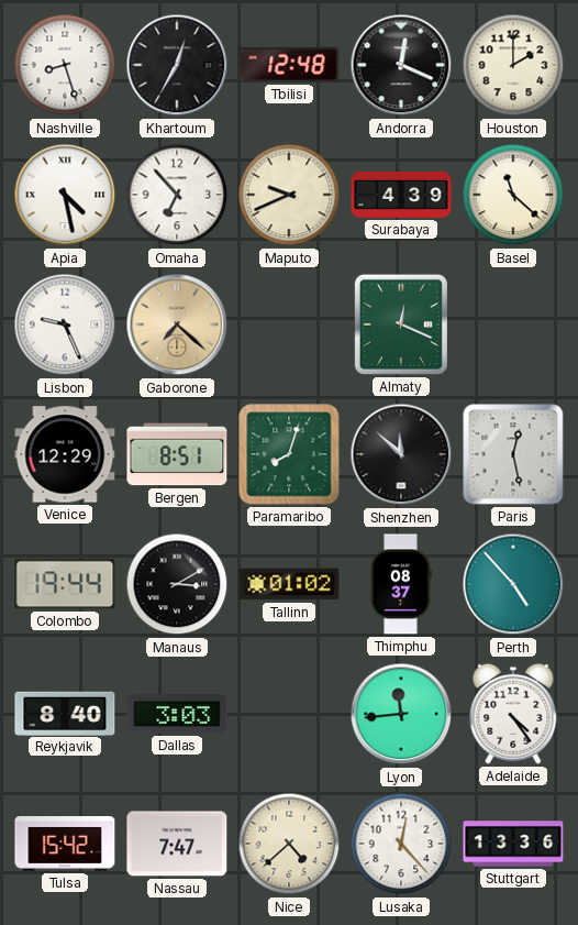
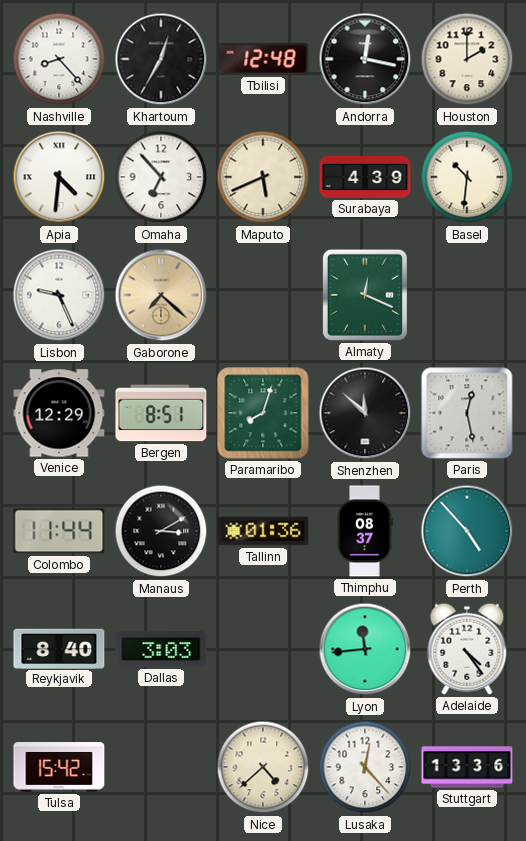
Nashville: 8:27 -> 8:23
Andorra: 12:19 -> 12:17
Apia: 4:28 -> 4:31
Maputo: 9:41 -> 5:41
Basel: 11:22 -> 10:31
Colombo: 19:44 -> 11:44
Tallinn: 01:02 -> 01:36
Nassau: 7:47 -> none
